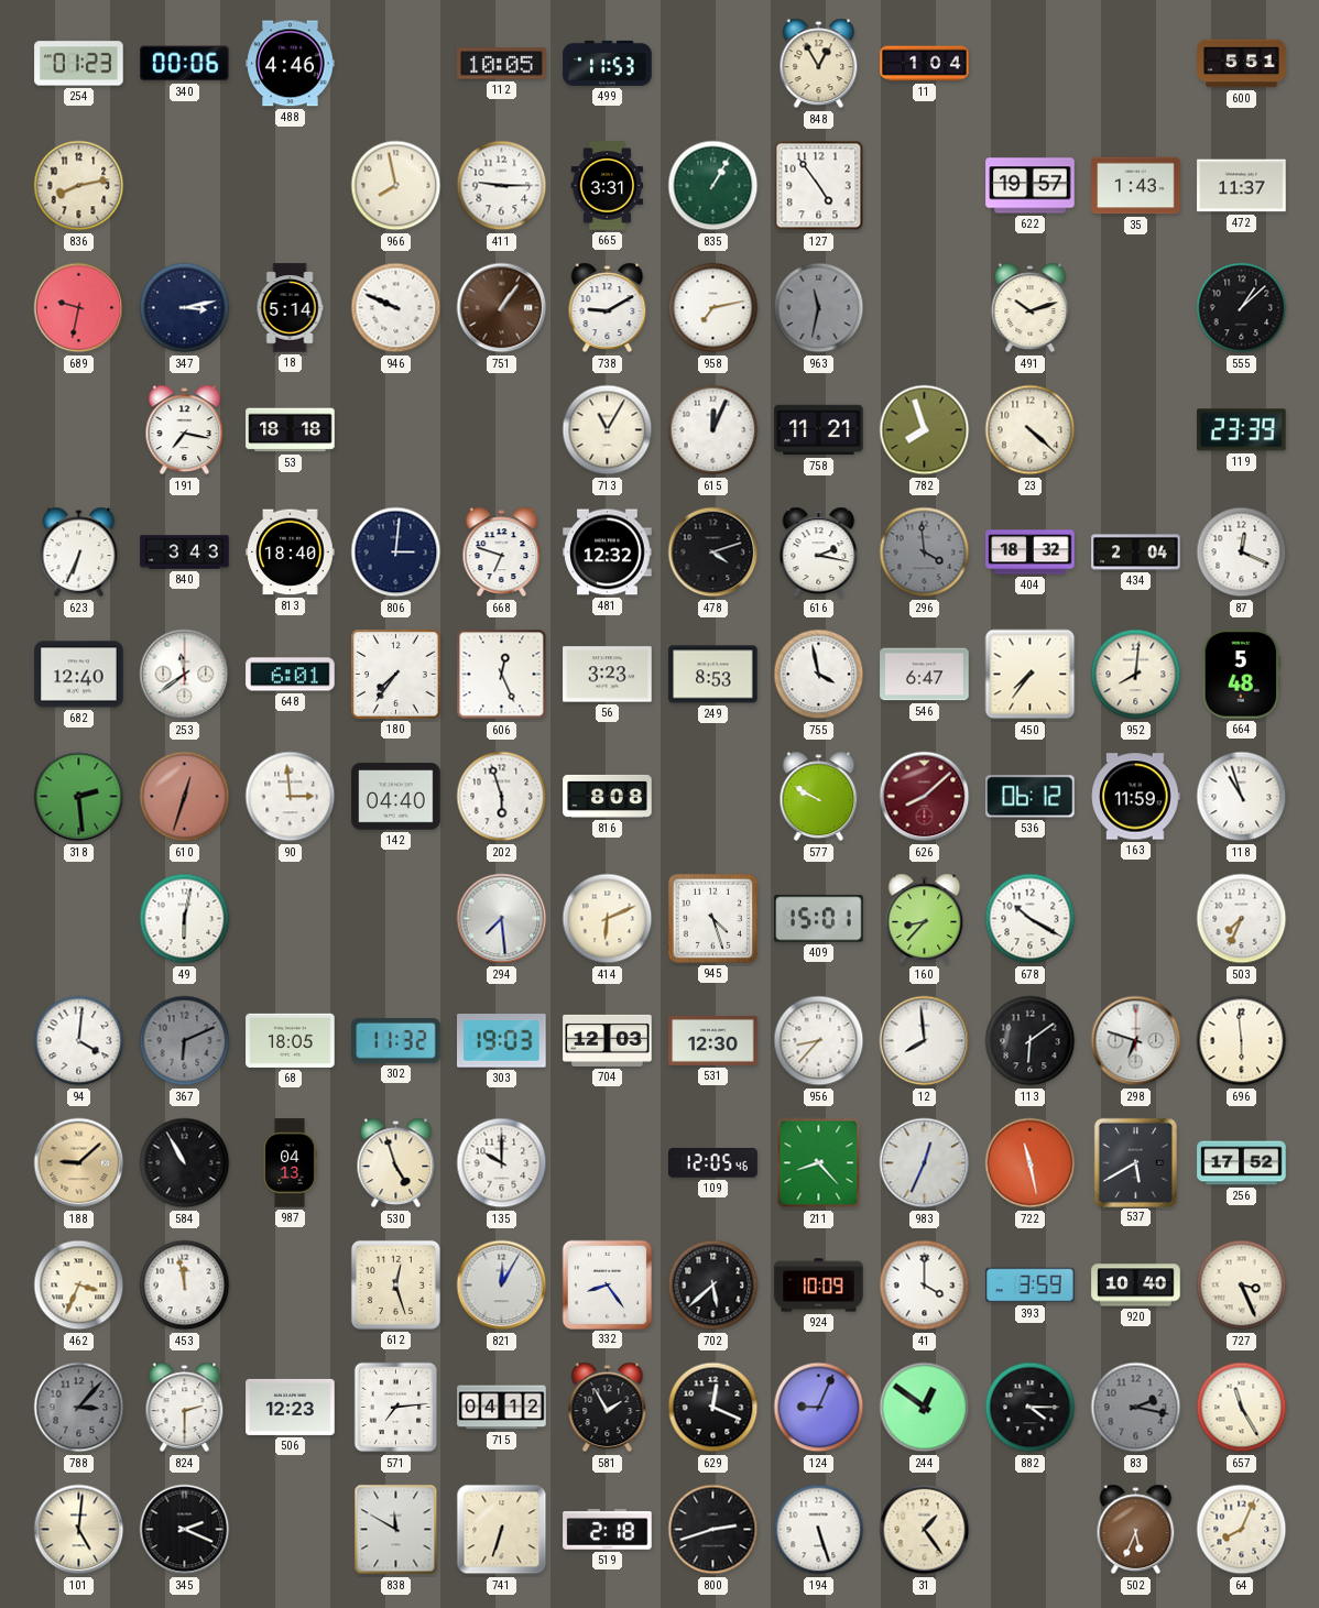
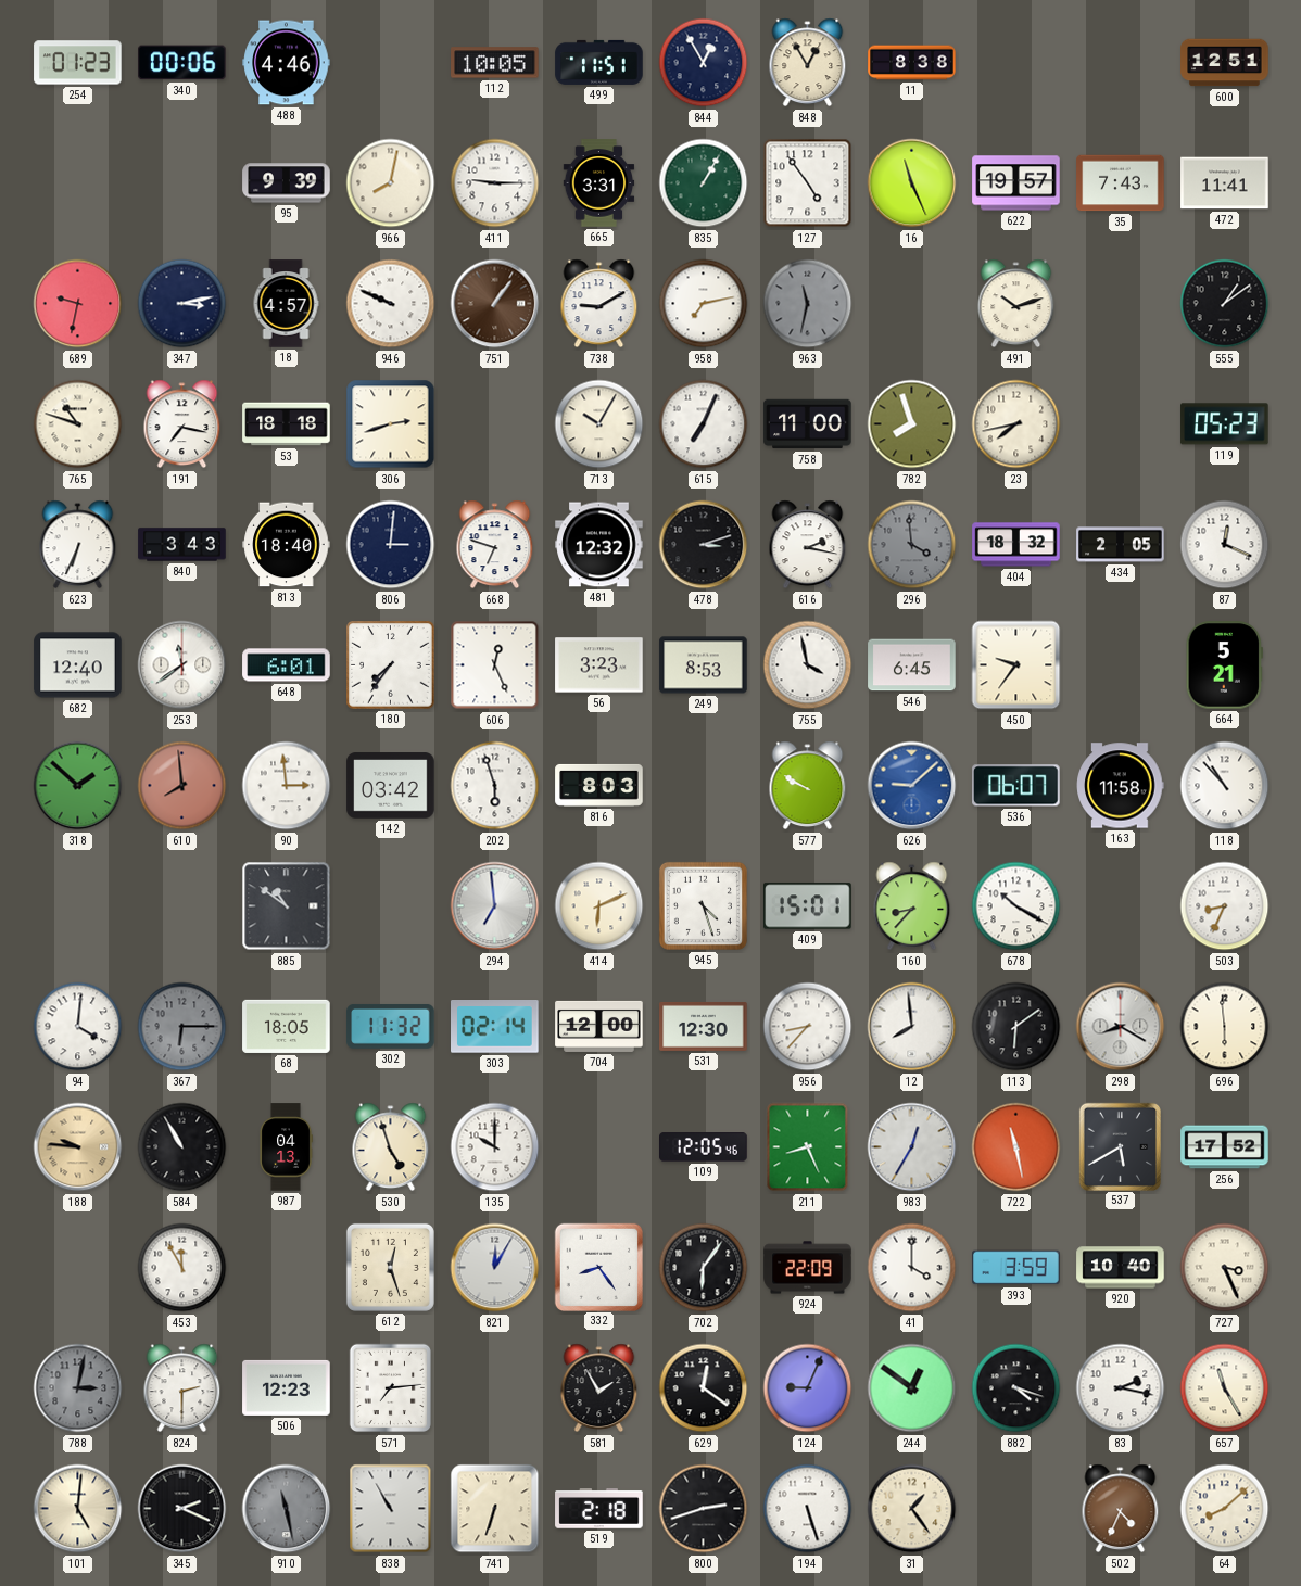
499: 11:53 -> 11:51
844: none -> 12:55
11: 1:04 -> 8:38
600: 5:51 -> 12:51
836: 8:13 -> none
95: none -> 9:39
966: 7:58 -> 8:02
16: none -> 11:26
35: 1:43 -> 7:43
472: 11:37 -> 11:41
18: 5:14 -> 4:57
555: 1:08 -> 1:09
765: none -> 10:48
306: none -> 2:42
713: 11:05 -> 10:05
615: 12:04 -> 7:04
758: 11:21 -> 11:00
23: 4:22 -> 7:43
119: 23:39 -> 05:23
478: 4:12 -> 3:12
434: 2:04 -> 2:05
546: 6:47 -> 6:45
450: 7:36 -> 9:36
952: 8:01 -> none
664: 5:48 -> 5:21
318: 2:29 -> 1:52
610: 12:33 -> 7:59
142: 04:40 -> 03:42
816: 8:08 -> 8:03
626: 8:08 -> 9:08
626 dial: burgundy -> blue
536: 06:12 -> 06:07
163: 11:59 -> 11:58
118: 10:57 -> 10:53
49: 6:02 -> none
885: none -> 10:51
294: 7:29 -> 6:59
503: 7:34 -> 8:34
367: 6:11 -> 6:15
303: 19:03 -> 02:14
704: 12:03 -> 12:00
298: 6:48 -> 8:20
188: 9:08 -> 9:46
211: 8:23 -> 8:26
983: 12:34 -> 12:35
462: 3:34 -> none
453: 11:58 -> 11:55
702: 5:38 -> 6:06
924: 10:09 -> 22:09
788: 3:07 -> 3:02
715: 04:12 -> none
629: 12:19 -> 12:21
882: 4:15 -> 4:18
83 dial: grey -> white
910: none -> 11:28
838: 11:50 -> 10:55
502: 5:34 -> 4:34
64: 8:04 -> 8:08
